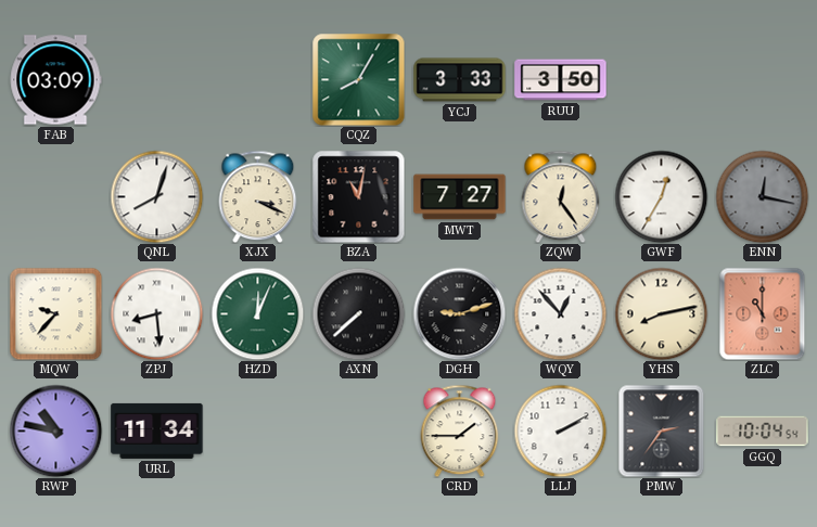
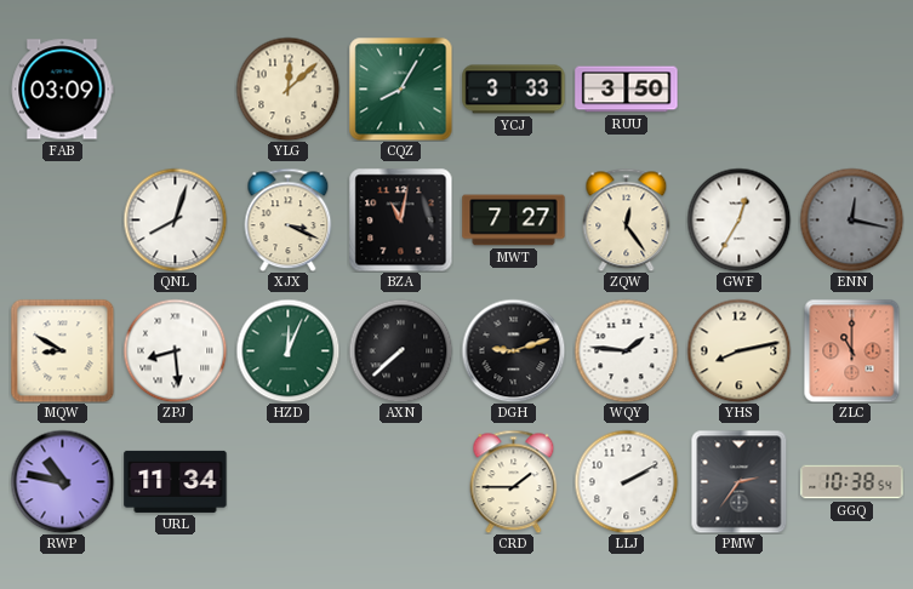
YLG: none -> 12:08
MQW: 9:37 -> 8:50
WQY: 12:53 -> 1:46
GGQ: 10:04 -> 10:38
